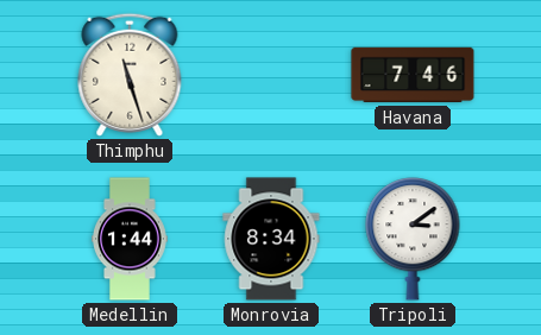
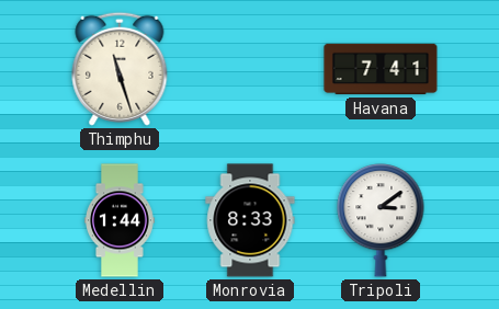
Havana: 7:46 -> 7:41
Monrovia: 8:34 -> 8:33
